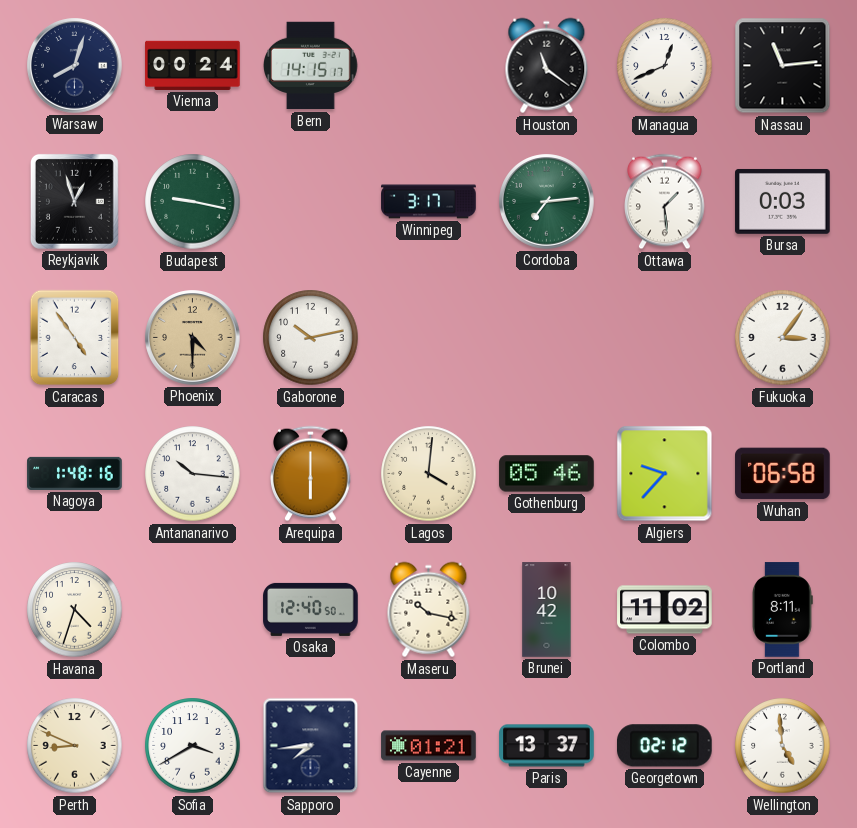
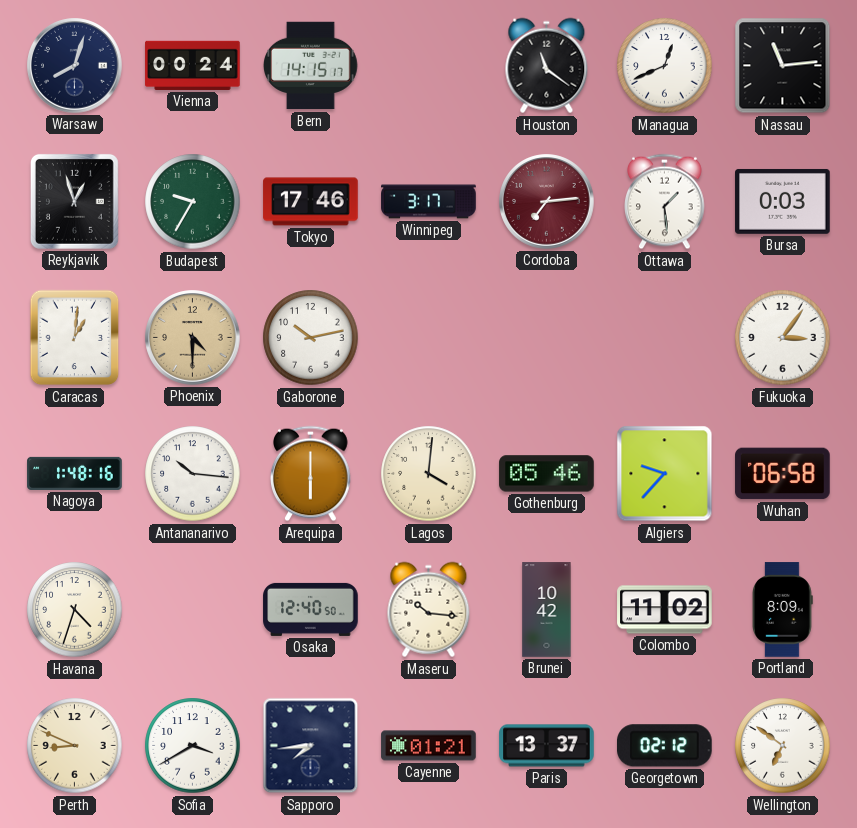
Budapest: 9:17 -> 9:35
Tokyo: none -> 17:46
Cordoba dial: green -> burgundy
Caracas: 4:54 -> 1:01
Maseru: 10:17 -> 10:16
Portland: 8:11 -> 8:09
Wellington: 4:59 -> 6:51
